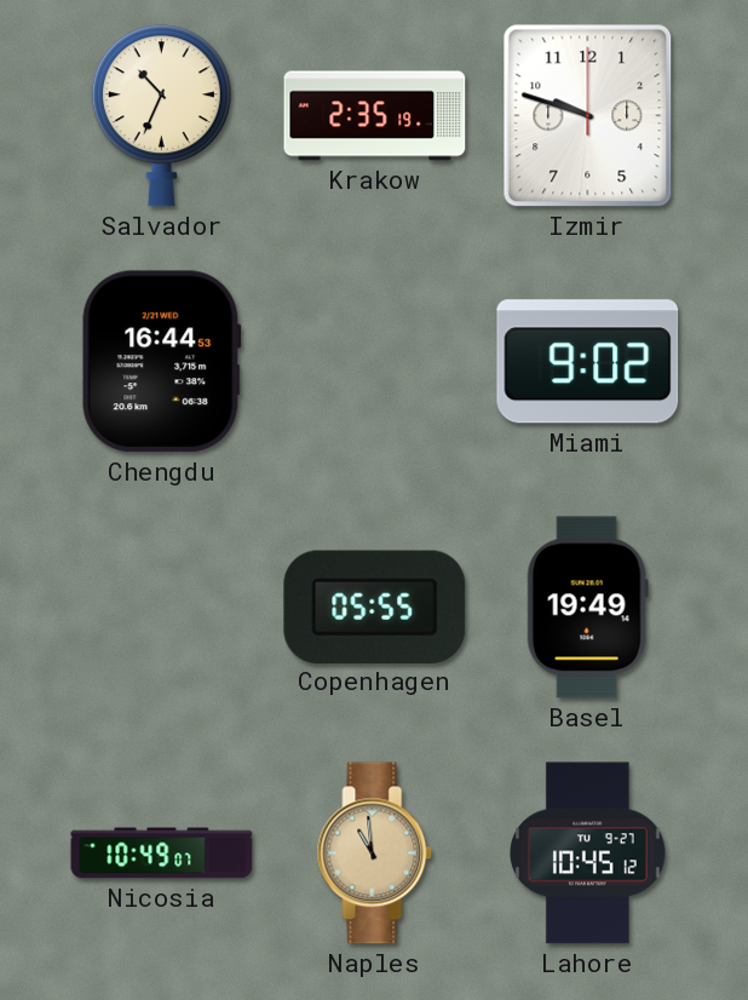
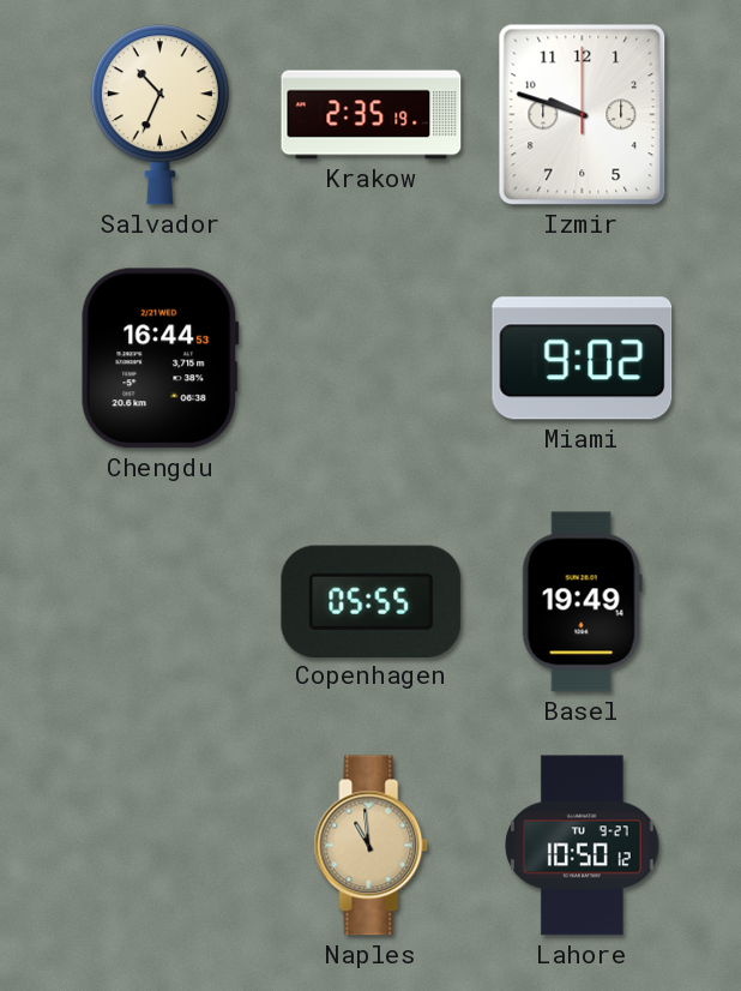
Nicosia: 10:49 -> none
Lahore: 10:45 -> 10:50
